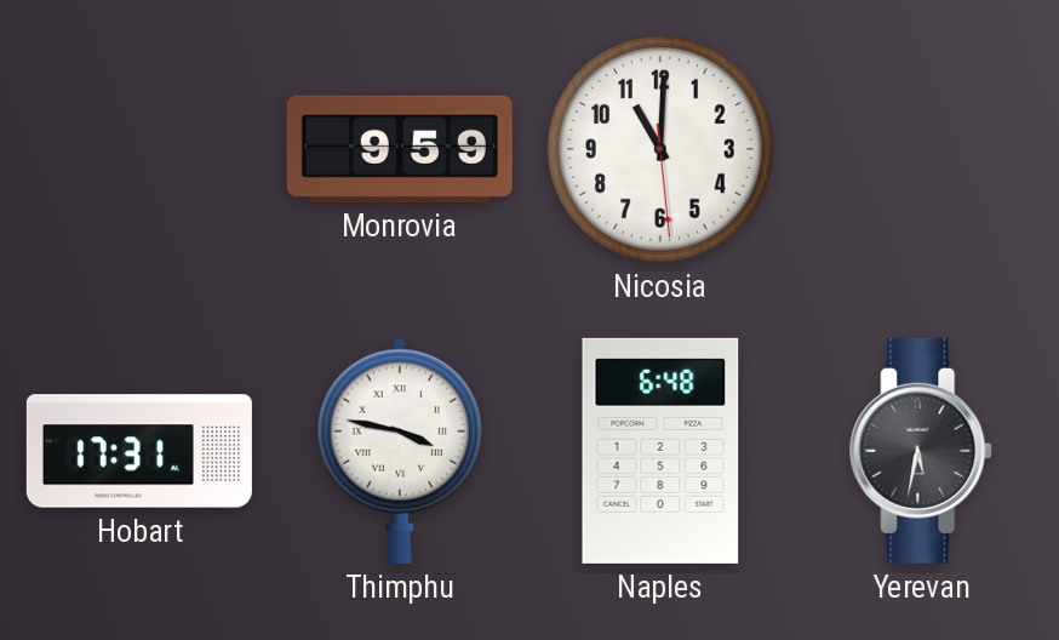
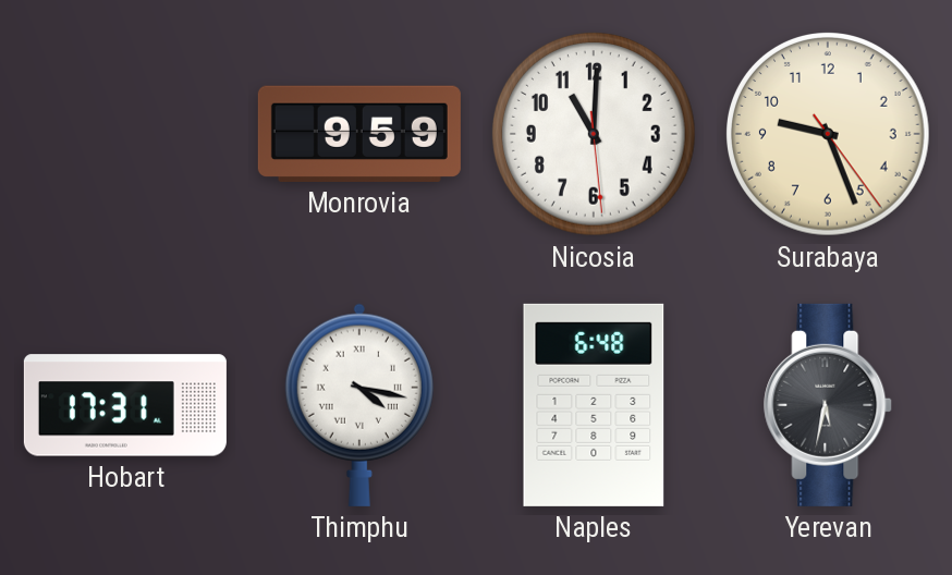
Surabaya: none -> 9:26
Thimphu: 3:47 -> 4:17
